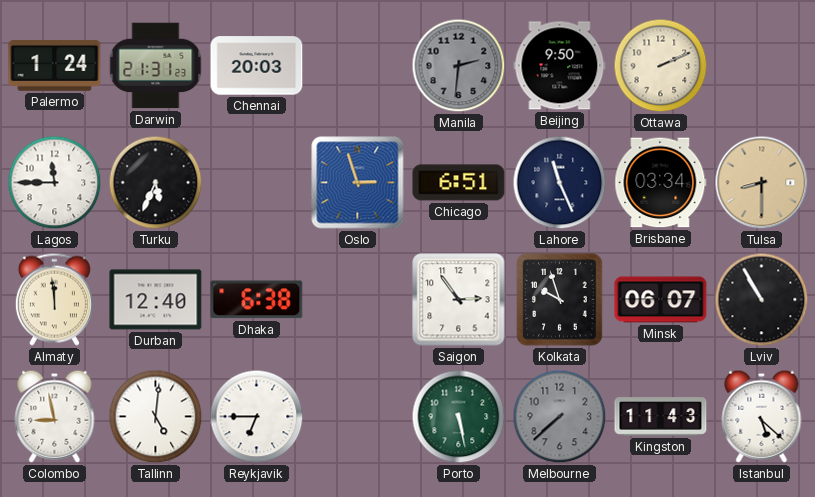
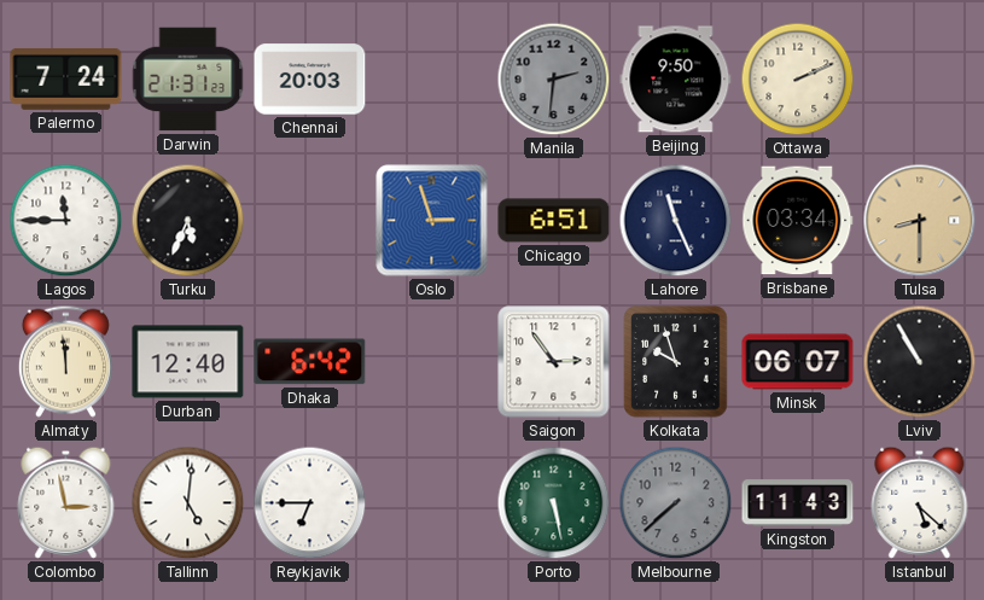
Palermo: 1:24 -> 7:24
Dhaka: 6:38 -> 6:42
Colombo: 8:58 -> 2:58
